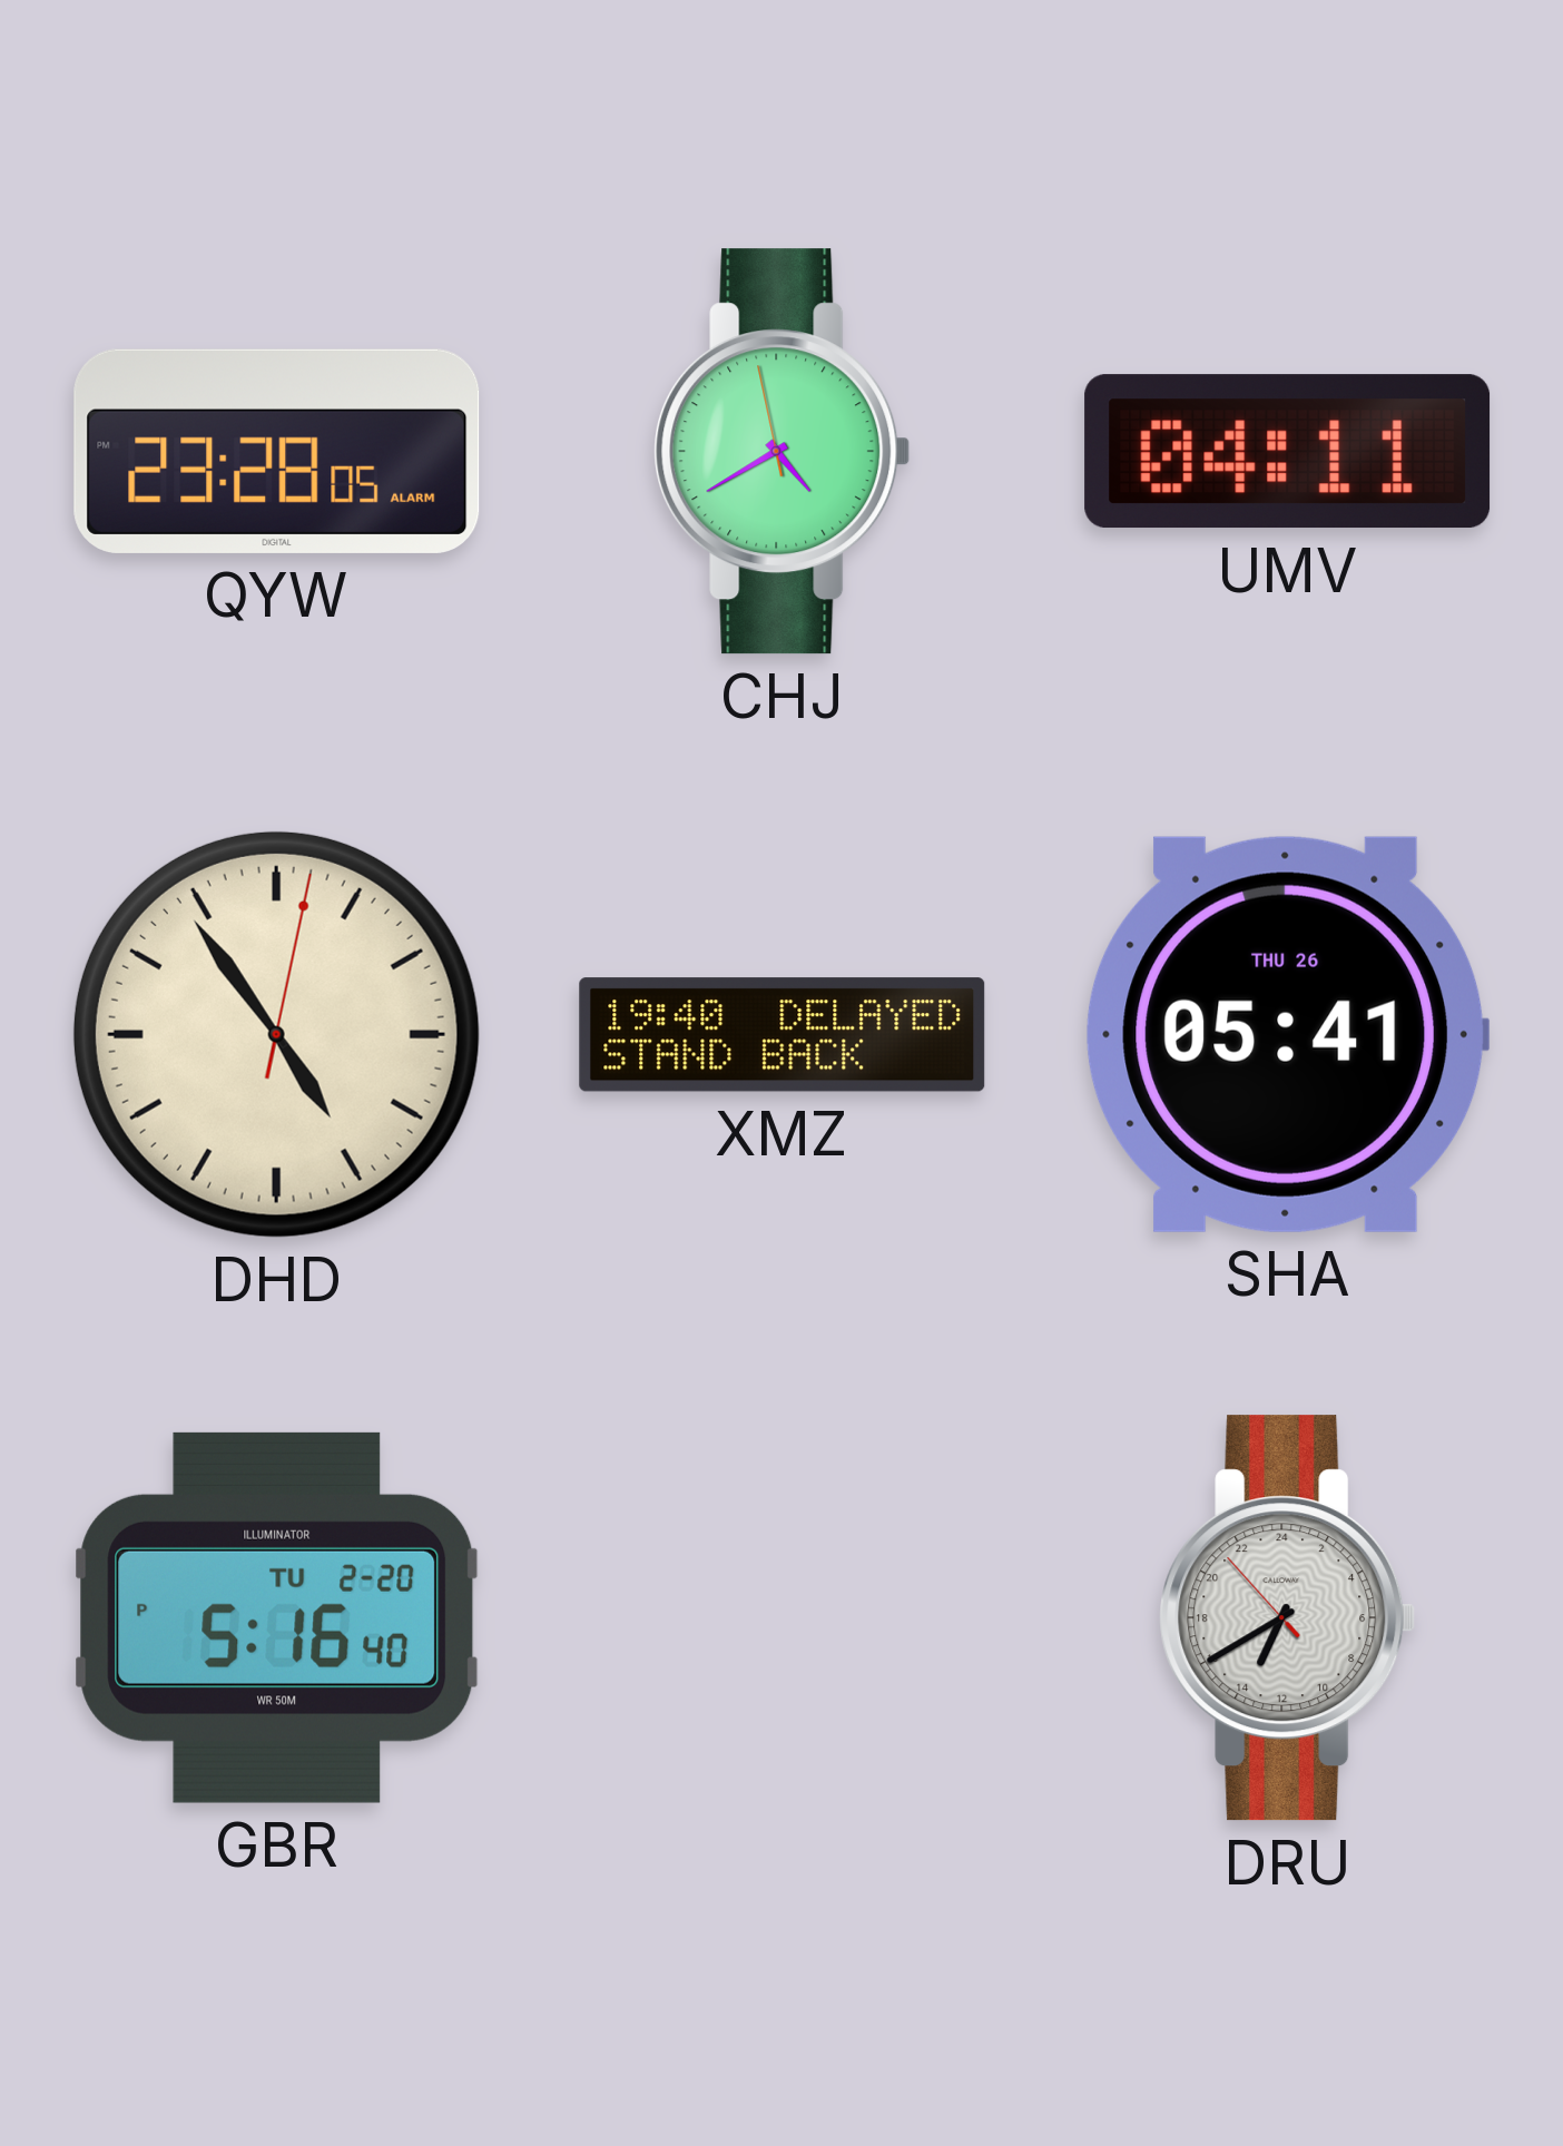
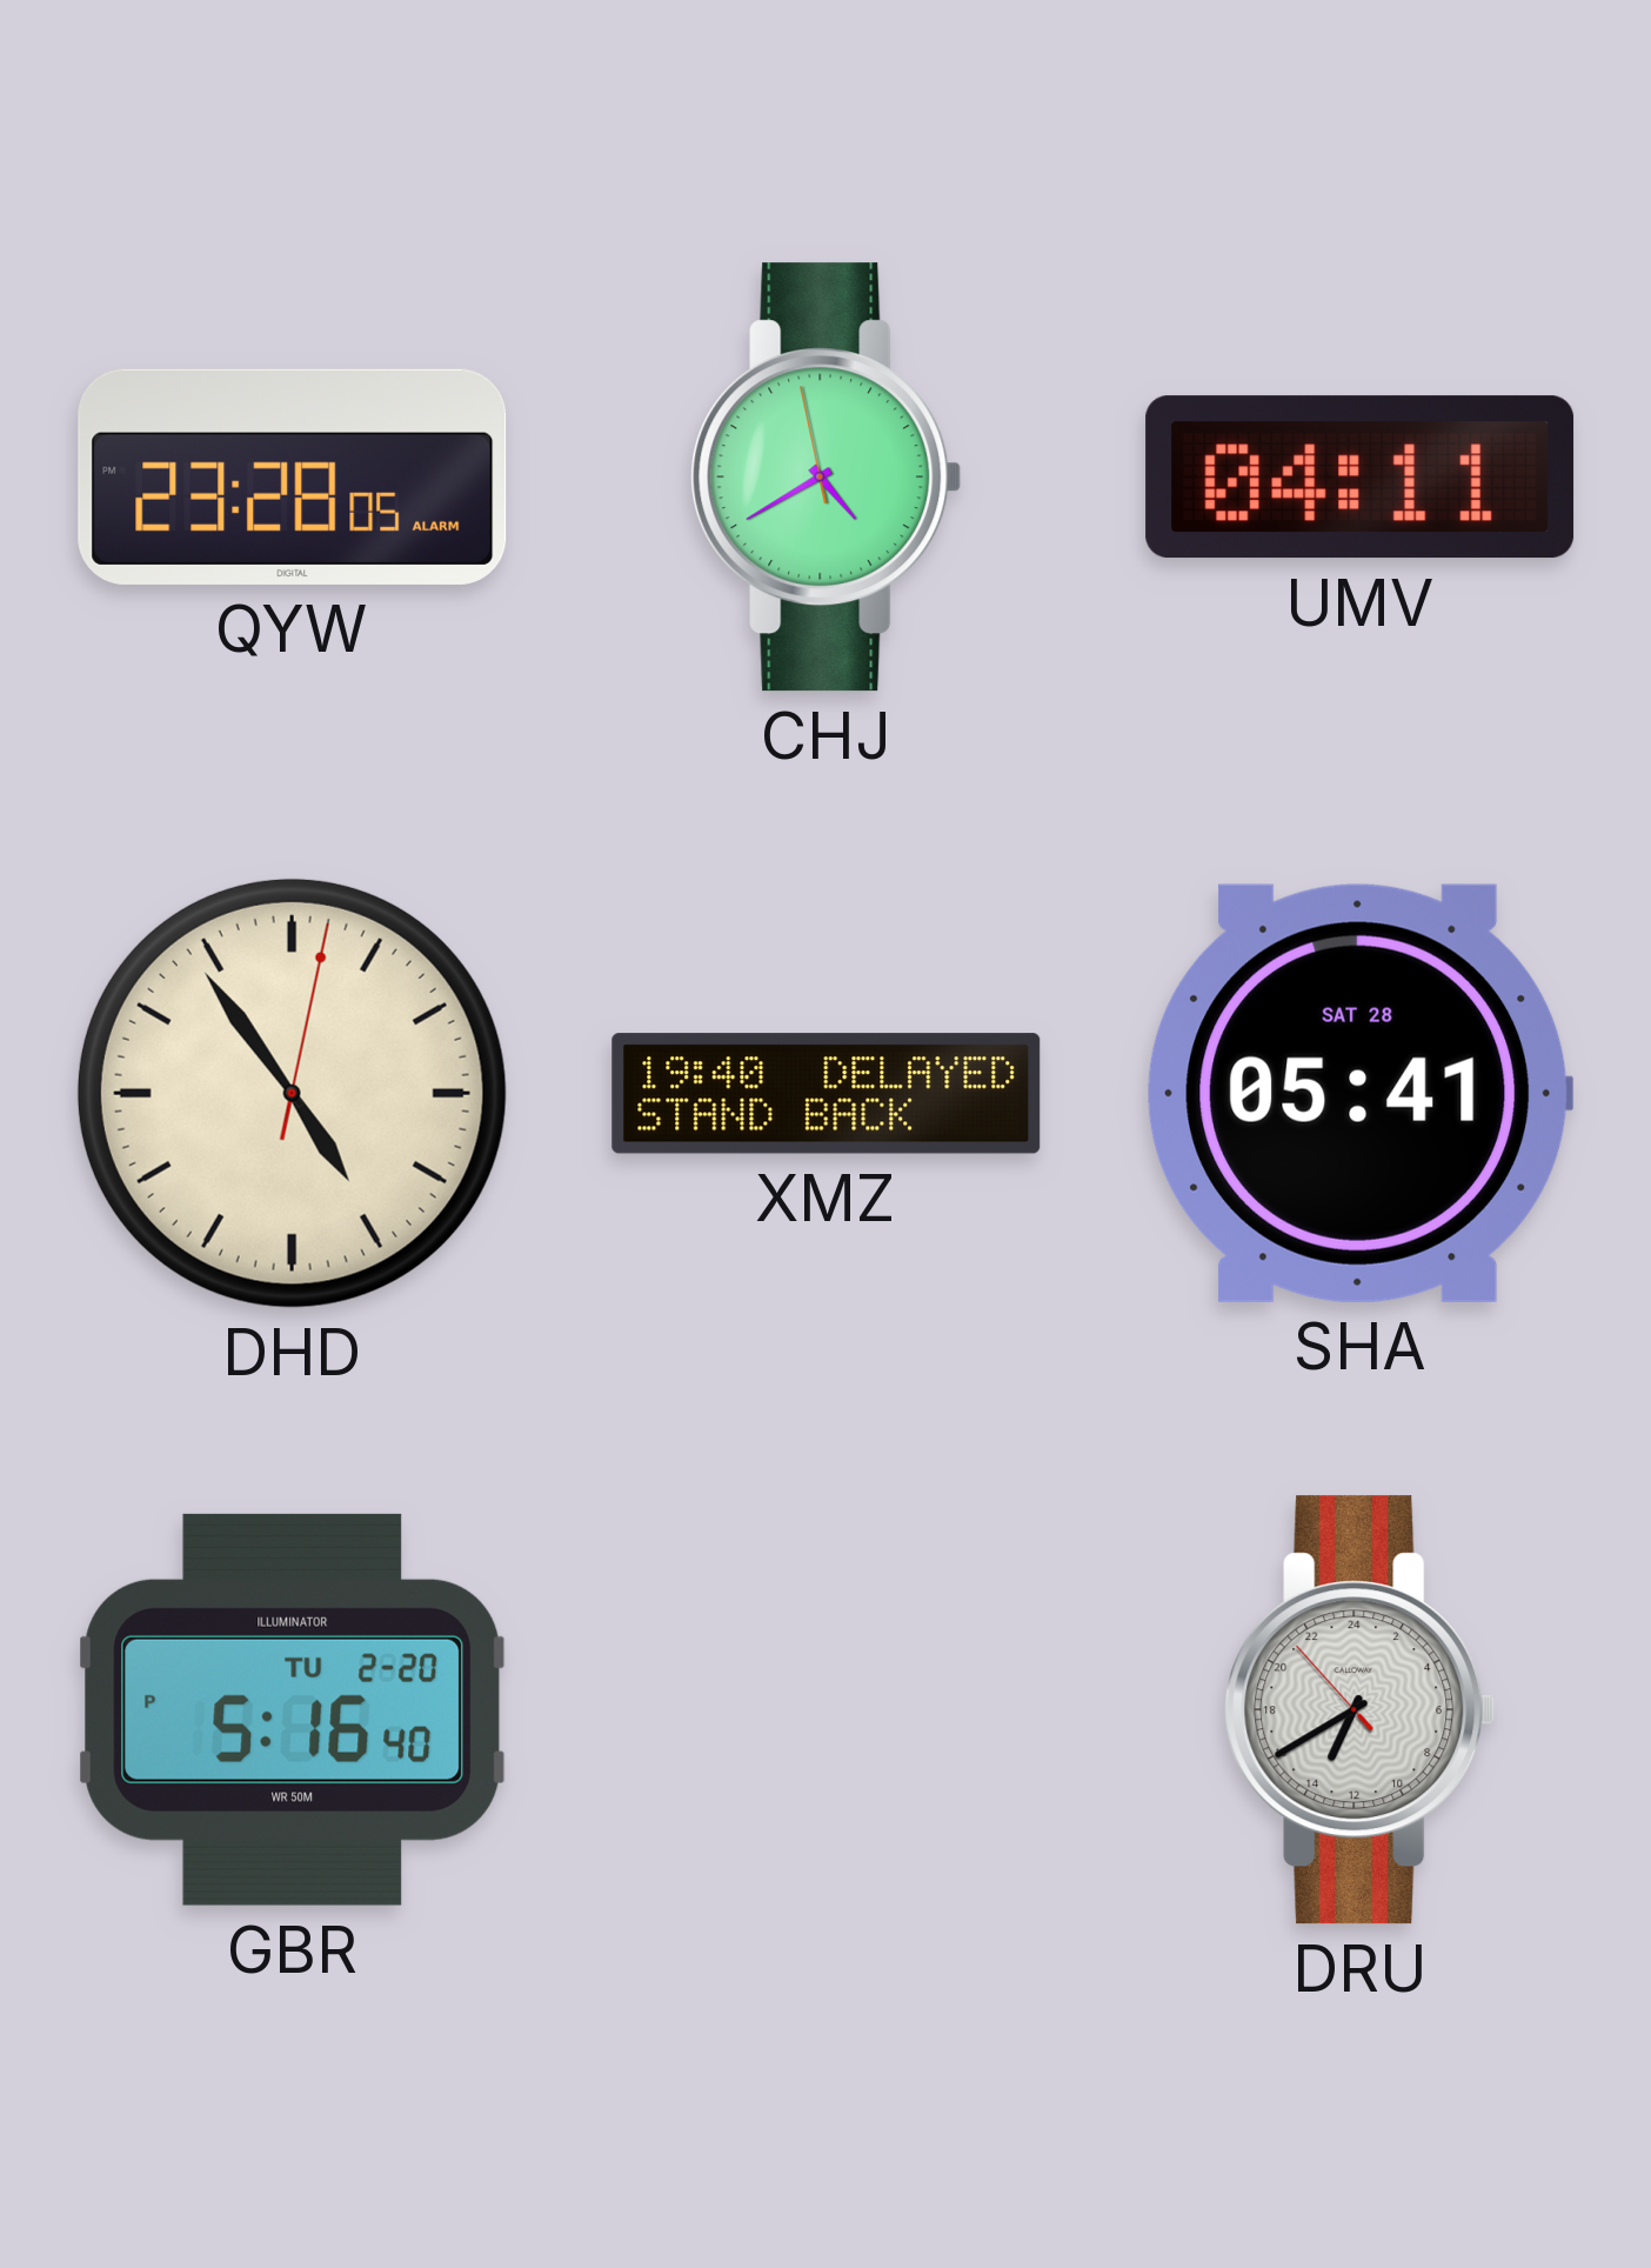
SHA date: THU 26 -> SAT 28
